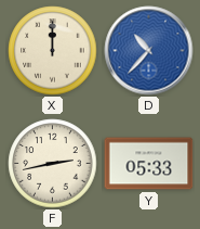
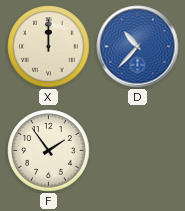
F: 2:43 -> 1:54
Y: 05:33 -> none
